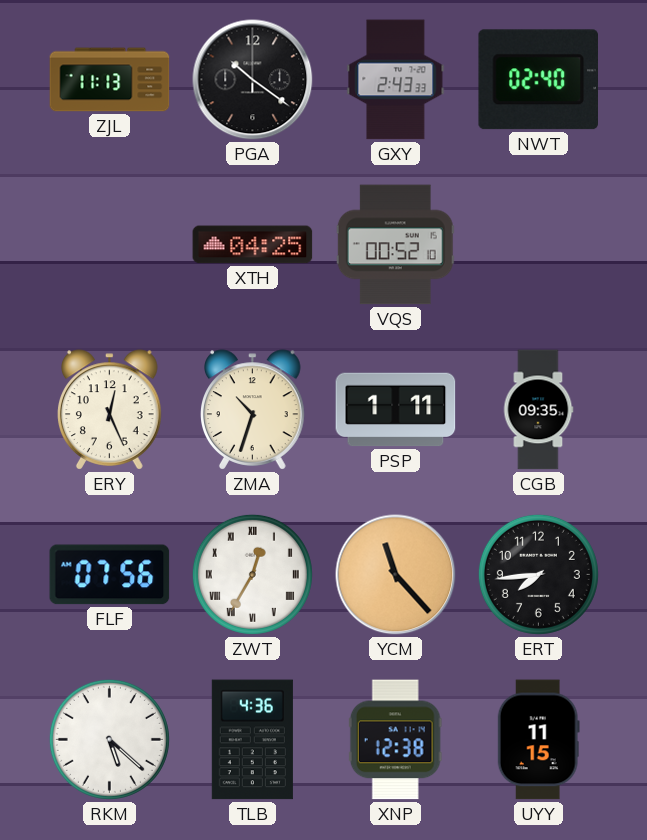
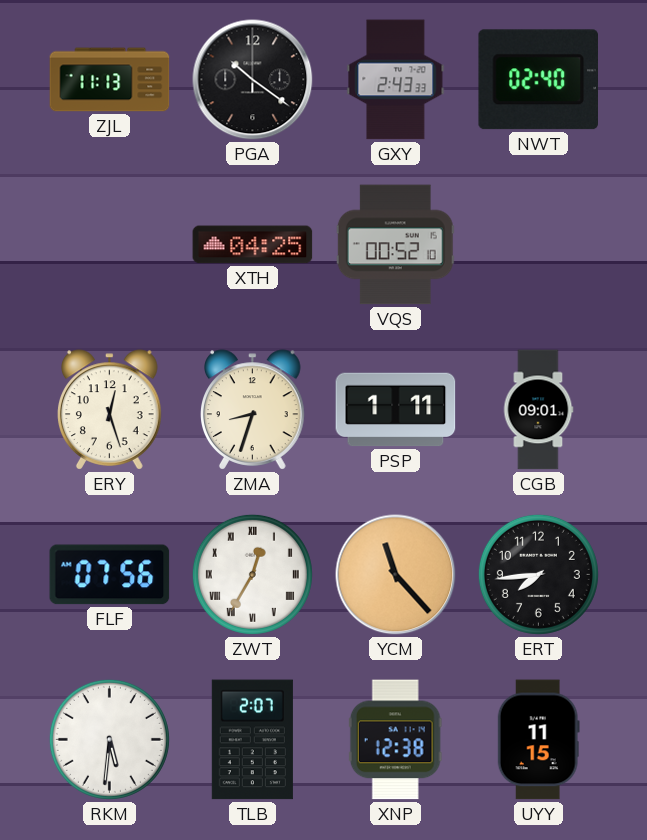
ERY: 12:26 -> 12:27
ZMA: 10:33 -> 8:33
CGB: 09:35 -> 09:01
RKM: 5:22 -> 5:31
TLB: 4:36 -> 2:07
